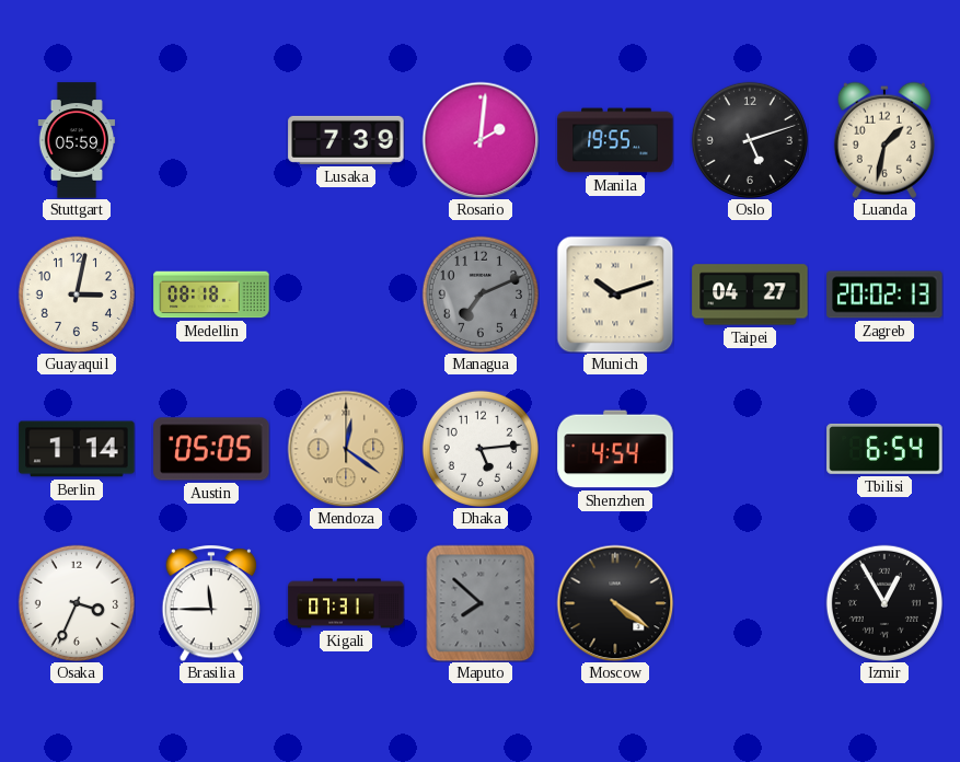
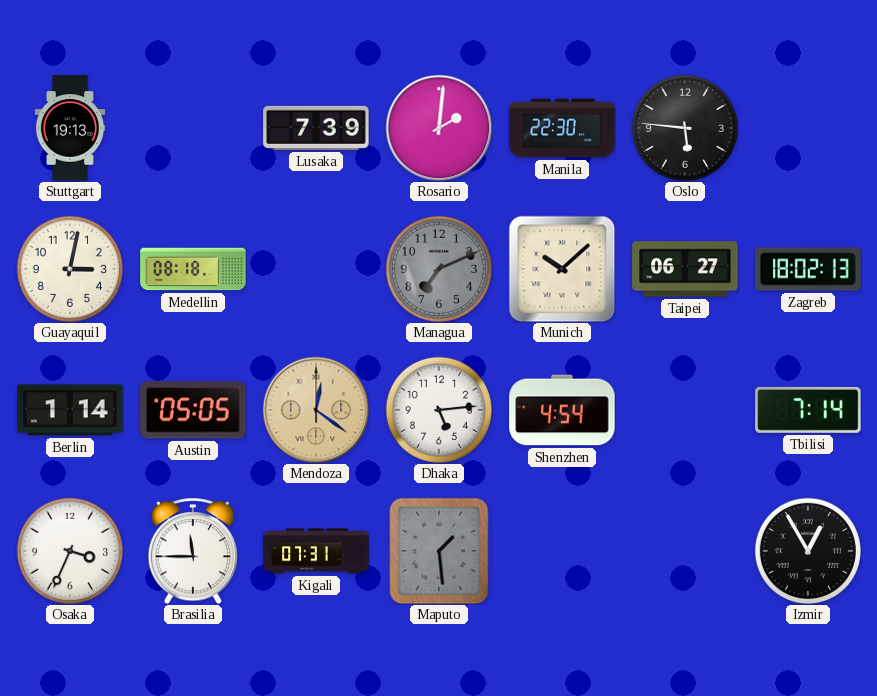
Stuttgart: 05:59 -> 19:13
Manila: 19:55 -> 22:30
Oslo: 5:12 -> 5:46
Luanda: 1:32 -> none
Munich: 10:12 -> 10:08
Taipei: 04:27 -> 06:27
Zagreb: 20:02 -> 18:02
Tbilisi: 6:54 -> 7:14
Maputo: 7:52 -> 1:29
Moscow: 4:21 -> none
